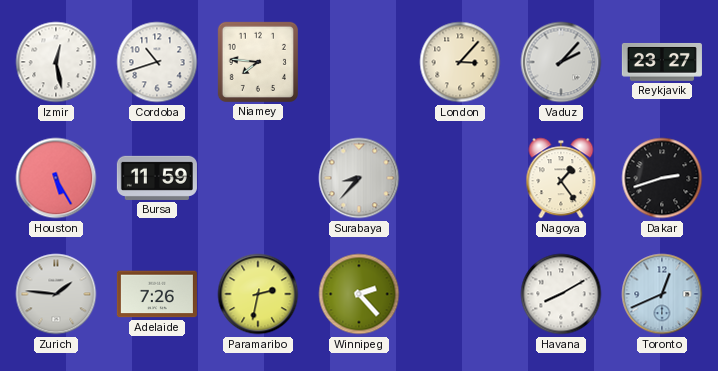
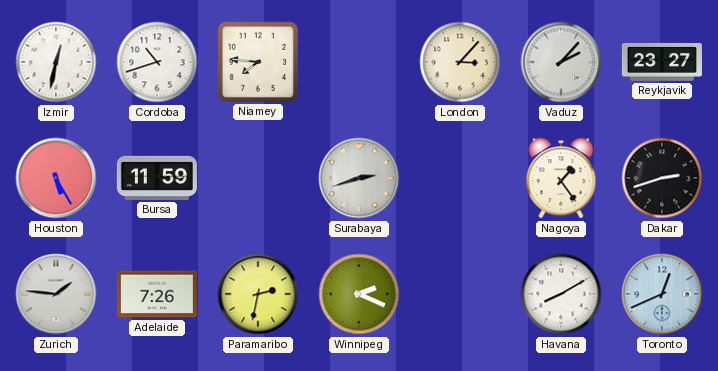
Izmir: 12:28 -> 12:32
Surabaya: 8:37 -> 2:42
Winnipeg: 2:23 -> 2:19
